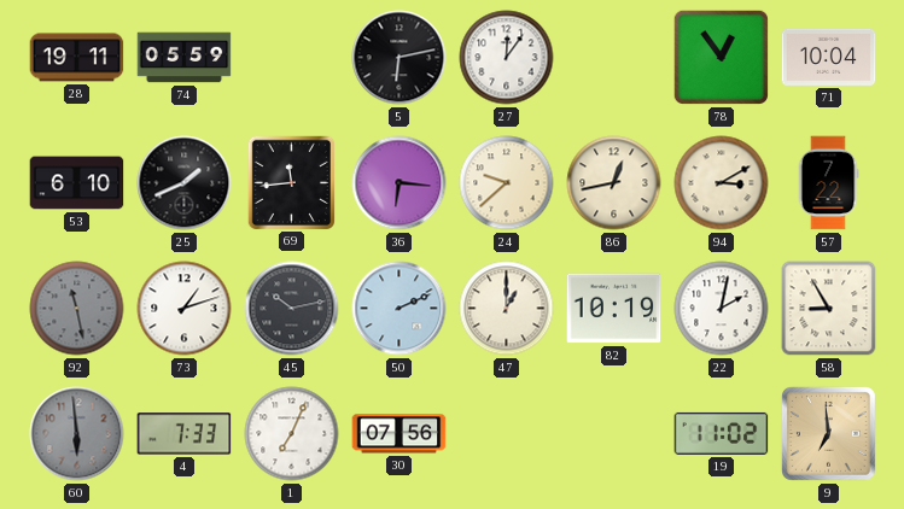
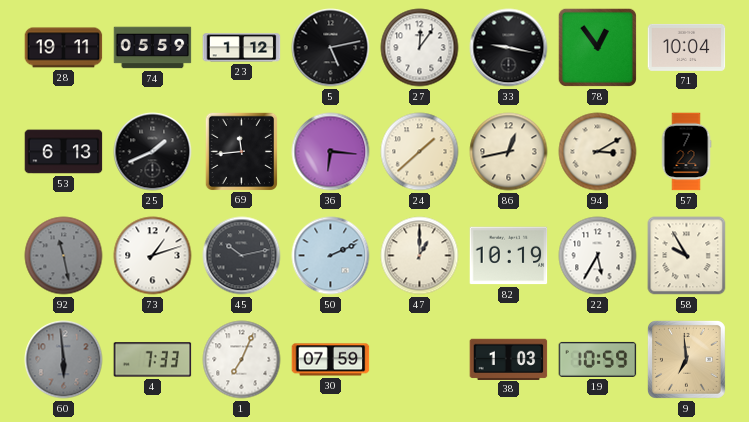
23: none -> 1:12
5: 6:13 -> 5:13
33: none -> 9:17
53: 6:10 -> 6:13
24: 9:38 -> 1:38
22: 2:02 -> 5:35
58: 8:55 -> 9:55
30: 07:56 -> 07:59
38: none -> 1:03
19: 11:02 -> 10:59
